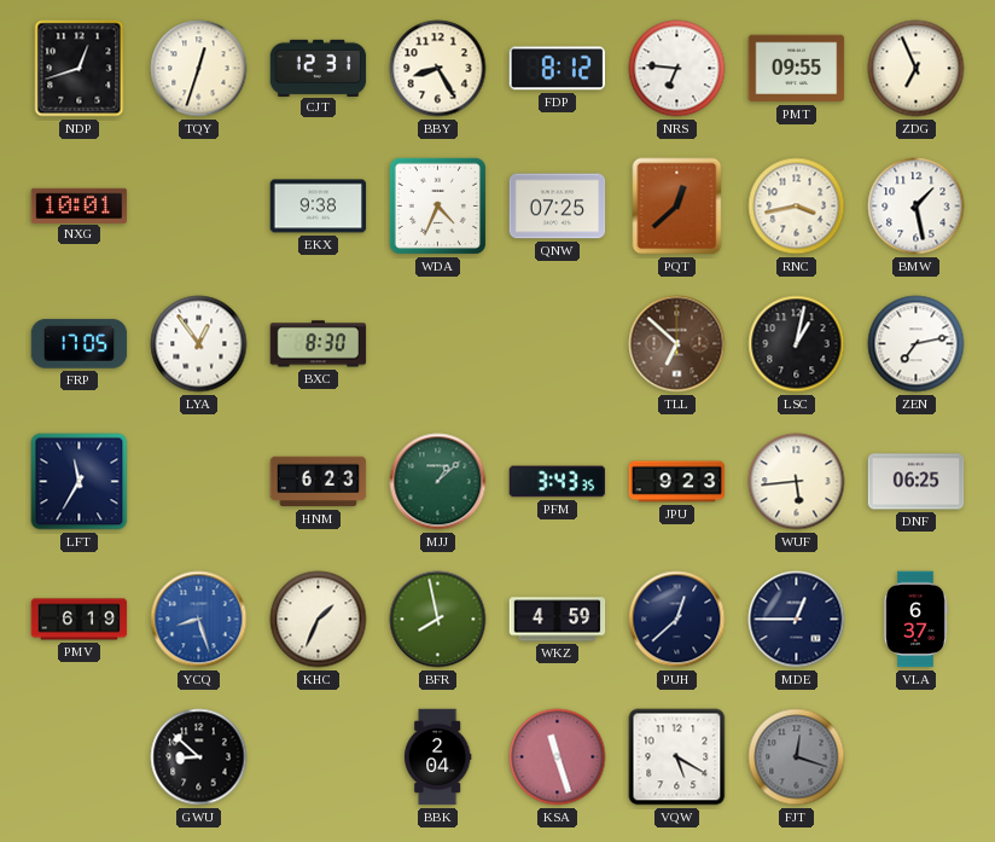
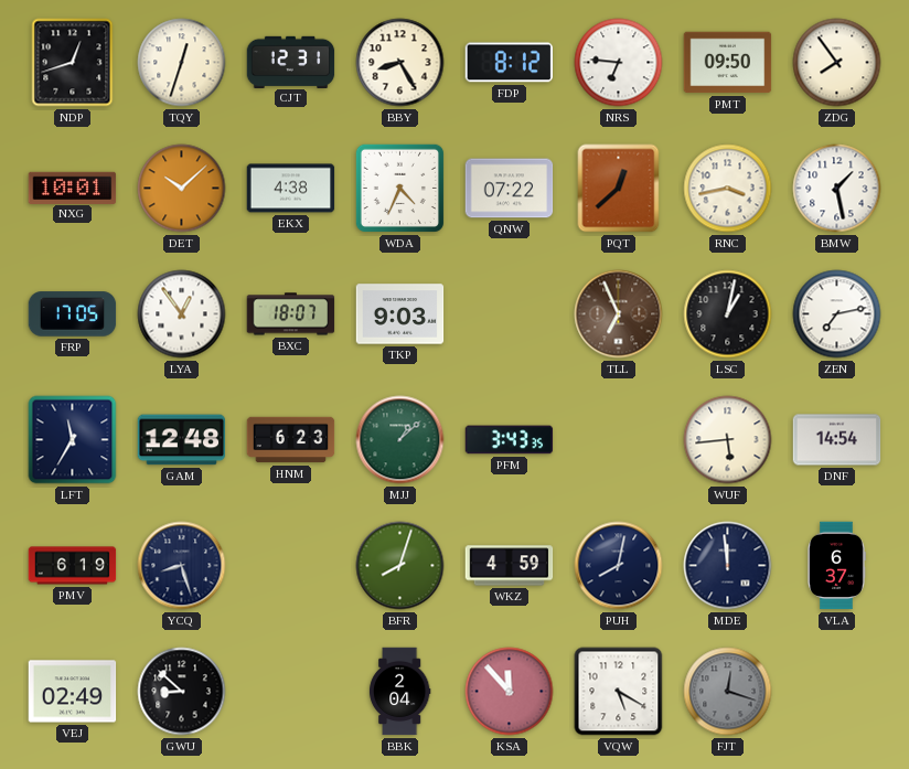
PMT: 09:55 -> 09:50
ZDG: 6:56 -> 7:54
DET: none -> 10:08
EKX: 9:38 -> 4:38
QNW: 07:25 -> 07:22
BXC: 8:30 -> 18:07
TKP: none -> 9:03
TLL: 6:52 -> 6:56
GAM: none -> 12:48
JPU: 9:23 -> none
DNF: 06:25 -> 14:54
YCQ dial: blue -> navy
KHC: 1:34 -> none
BFR: 7:58 -> 8:03
PUH: 12:38 -> 8:02
MDE: 12:45 -> 11:59
VEJ: none -> 02:49
KSA: 11:27 -> 11:53
